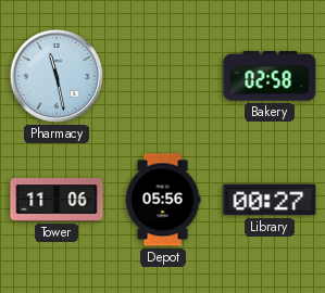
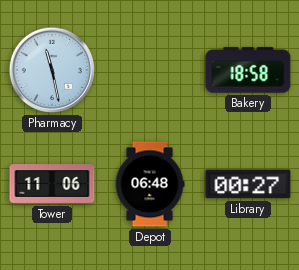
Bakery: 02:58 -> 18:58
Depot: 05:56 -> 06:48
